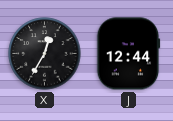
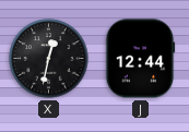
X: 12:35 -> 12:32
